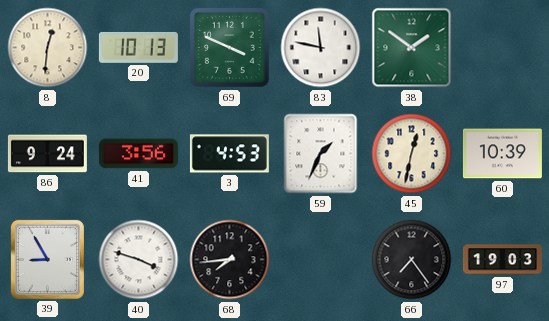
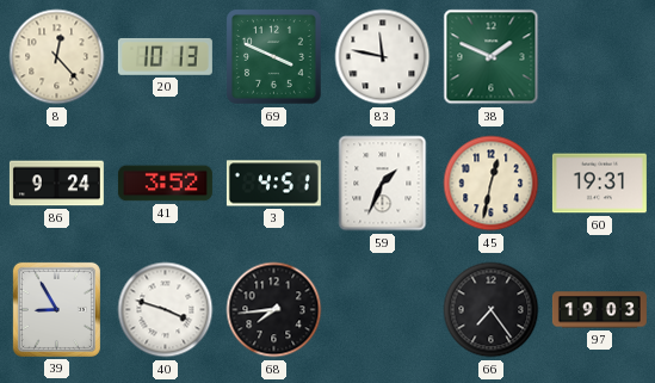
8: 12:31 -> 12:23
38: 1:51 -> 1:49
41: 3:56 -> 3:52
3: 4:53 -> 4:51
60: 10:39 -> 19:31
